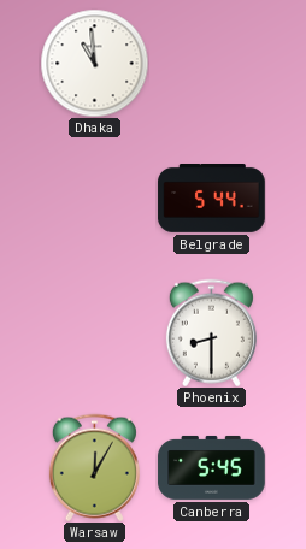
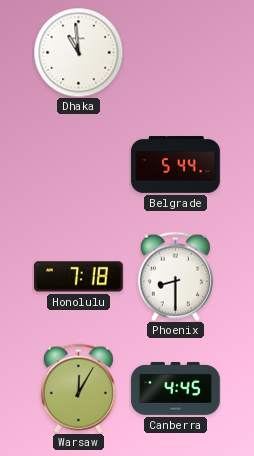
Honolulu: none -> 7:18
Canberra: 5:45 -> 4:45
